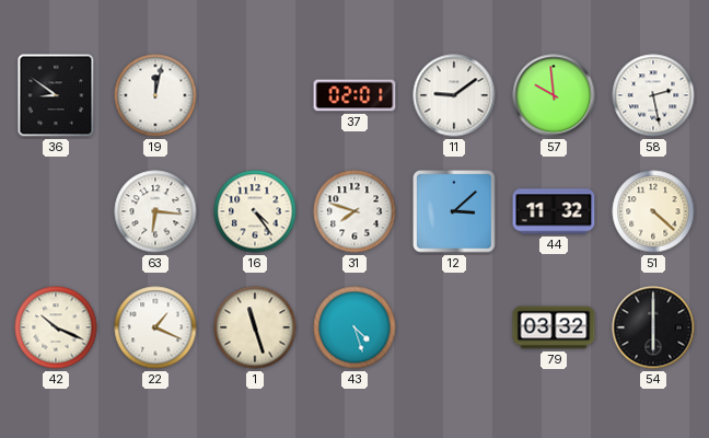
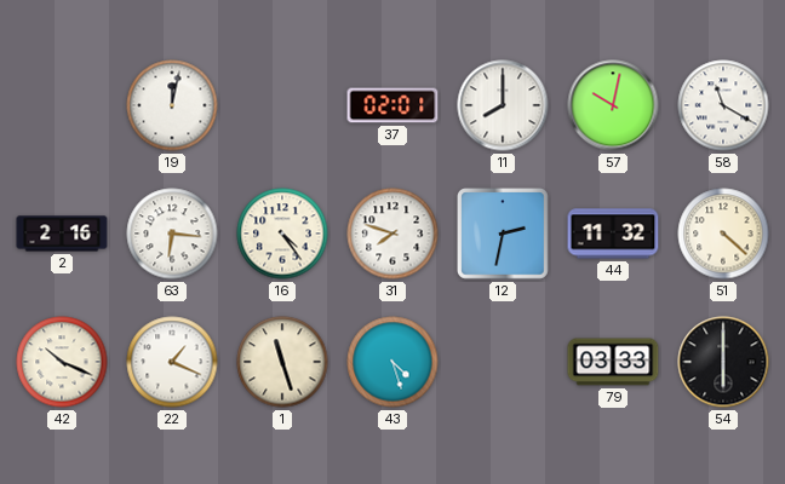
36: 8:51 -> none
11: 9:09 -> 8:00
57: 9:59 -> 10:02
58: 2:28 -> 11:20
2: none -> 2:16
12: 3:08 -> 2:32
79: 03:32 -> 03:33
